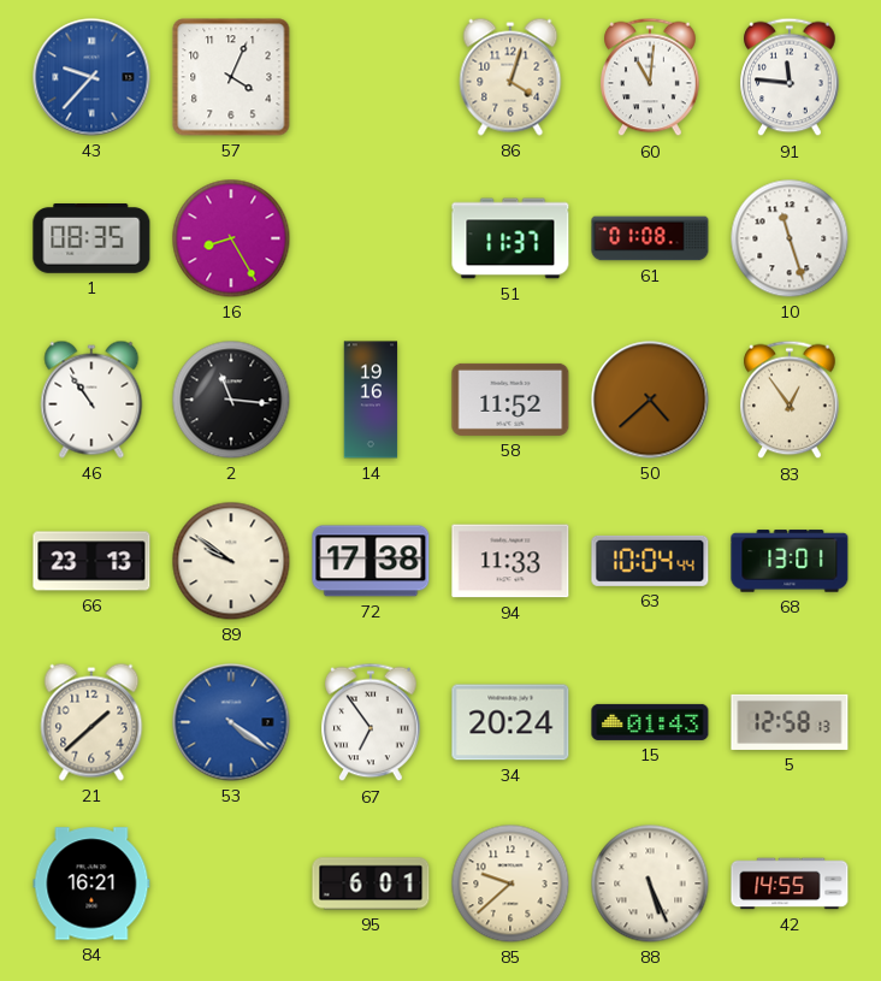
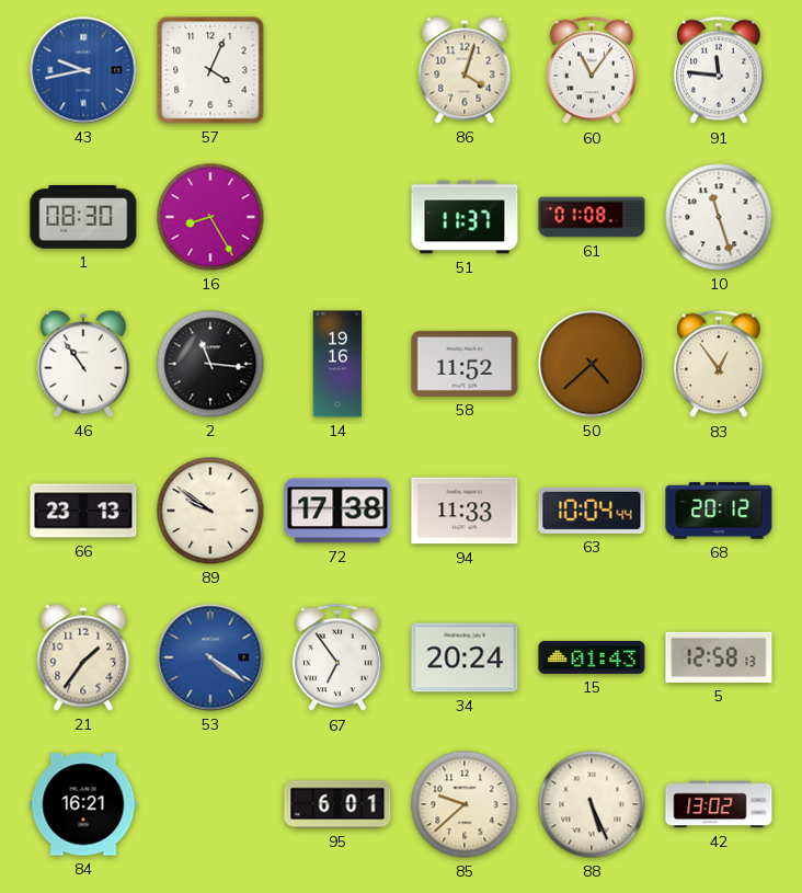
43: 9:37 -> 9:43
60: 11:01 -> 11:06
1: 08:35 -> 08:30
68: 13:01 -> 20:12
21: 1:38 -> 1:36
42: 14:55 -> 13:02
